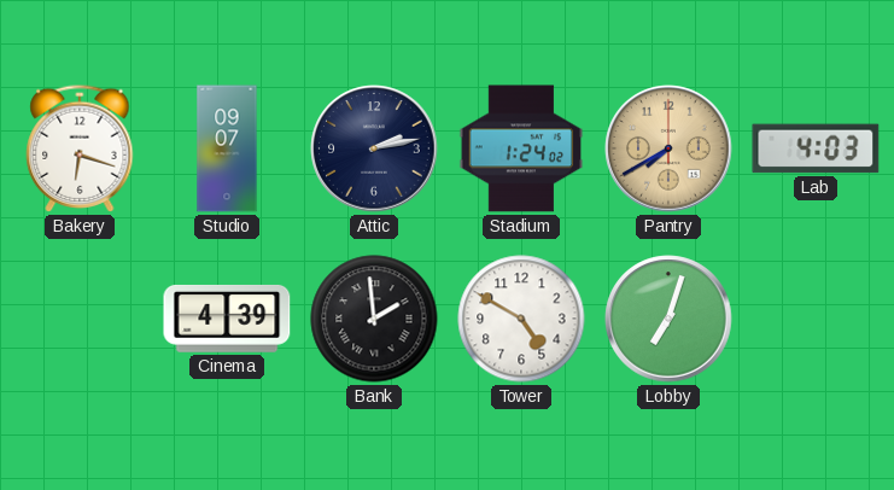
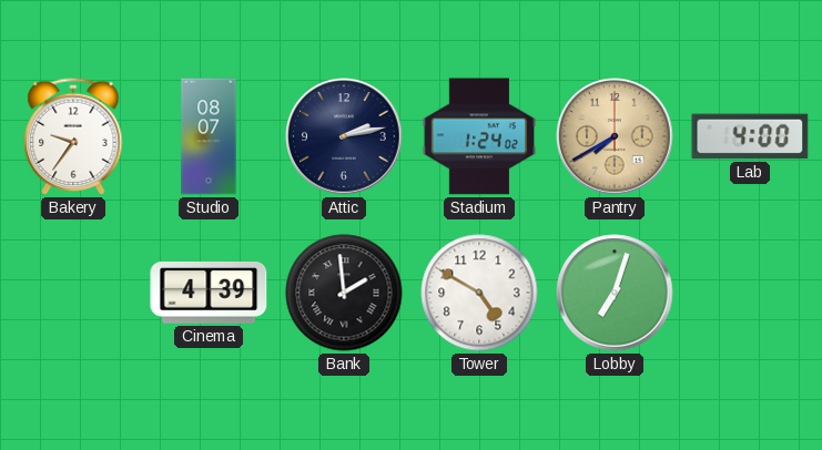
Bakery: 6:18 -> 9:36
Studio: 09:07 -> 08:07
Lab: 4:03 -> 4:00
